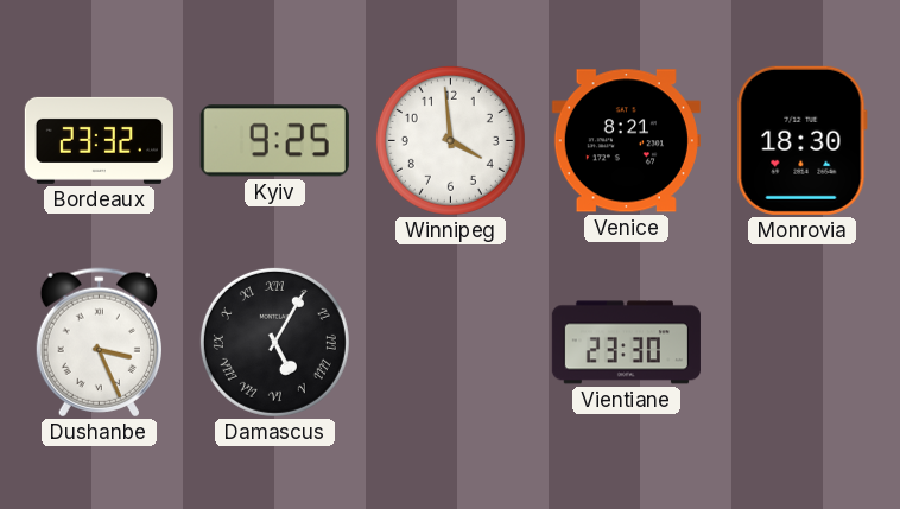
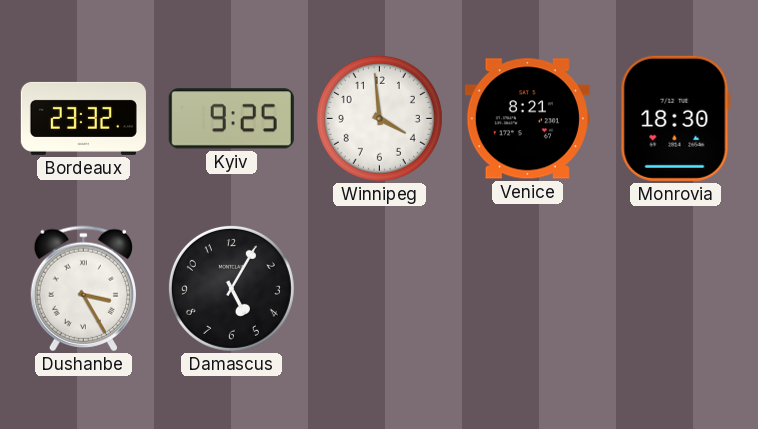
Dushanbe: 3:26 -> 3:25
Damascus numerals: Roman -> Arabic
Vientiane: 23:30 -> none
